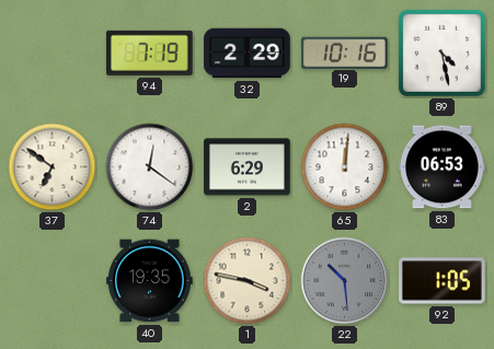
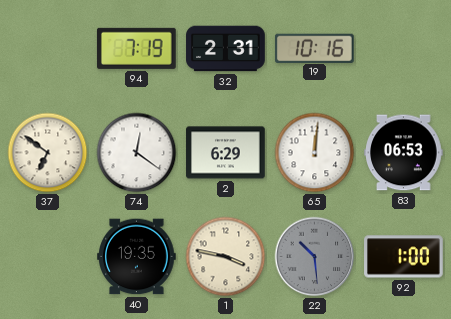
32: 2:29 -> 2:31
89: 4:28 -> none
92: 1:05 -> 1:00
